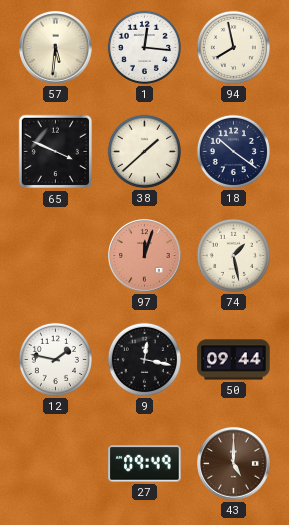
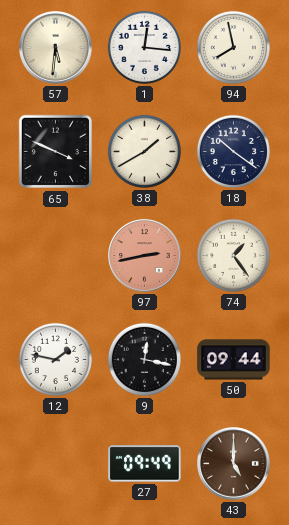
38: 1:38 -> 1:40
97: 12:03 -> 2:43
74: 1:28 -> 1:24
